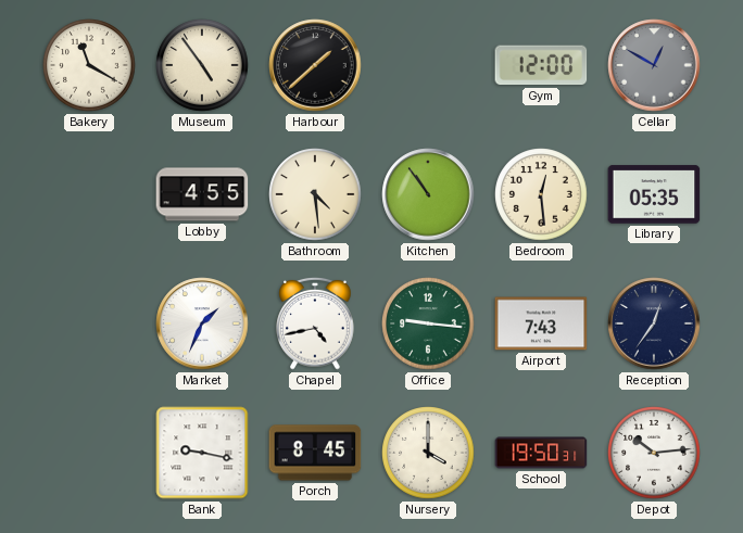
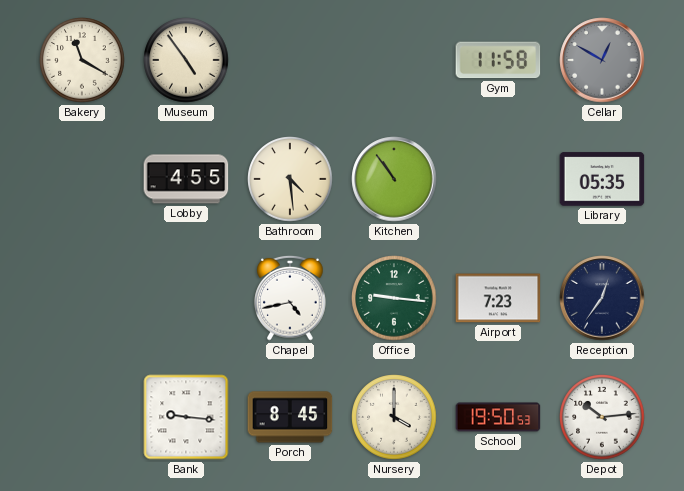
Harbour: 1:38 -> none
Gym: 12:00 -> 11:58
Bedroom: 12:29 -> none
Market: 1:34 -> none
Airport: 7:43 -> 7:23
Bank: 9:17 -> 9:16
School: 19:50:31 -> 19:50:53
